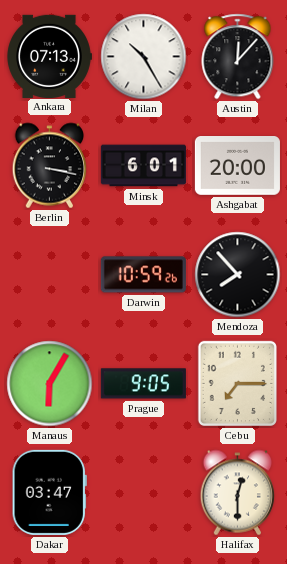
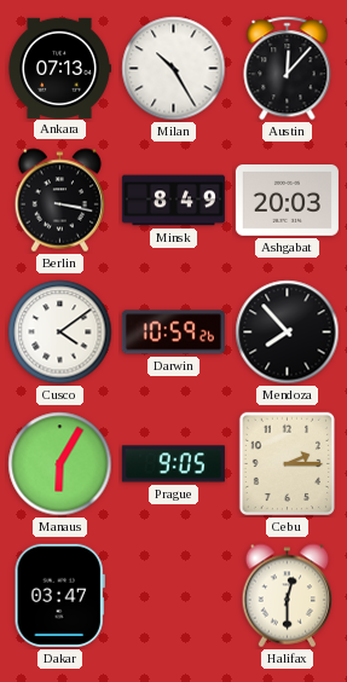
Minsk: 6:01 -> 8:49
Ashgabat: 20:00 -> 20:03
Cusco: none -> 4:09
Cebu: 7:15 -> 2:15
